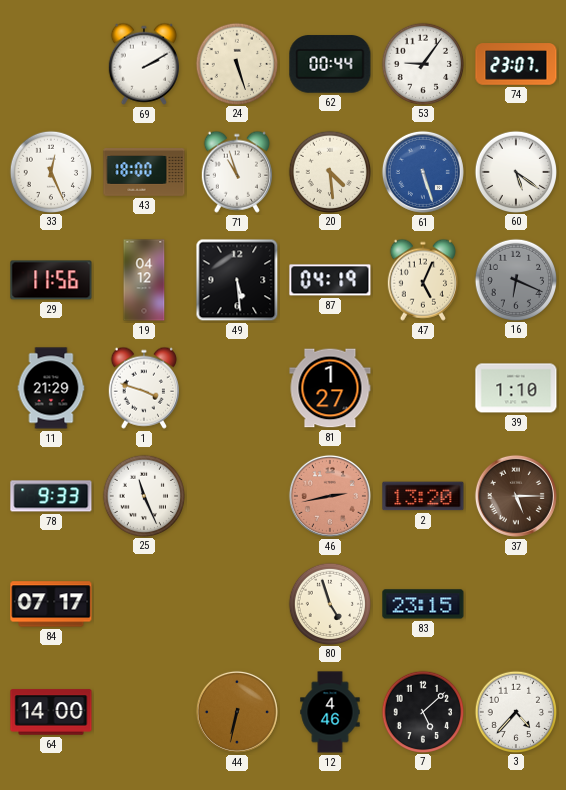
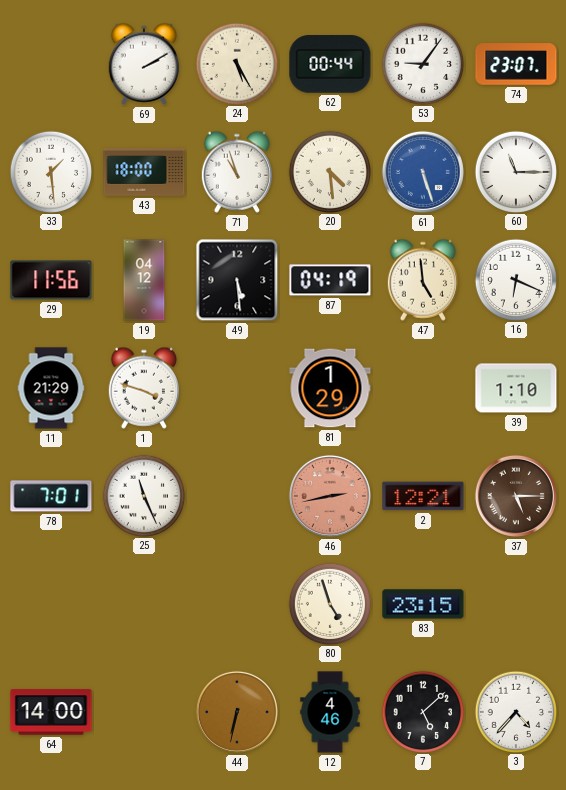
24: 5:27 -> 5:25
33: 12:26 -> 1:29
60: 5:21 -> 11:15
47: 5:04 -> 4:59
16 dial: grey -> white
81: 1:27 -> 1:29
78: 9:33 -> 7:01
2: 13:20 -> 12:21
84: 07:17 -> none
